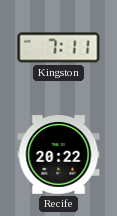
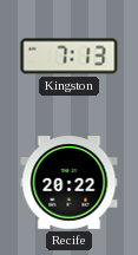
Kingston: 7:11 -> 7:13
